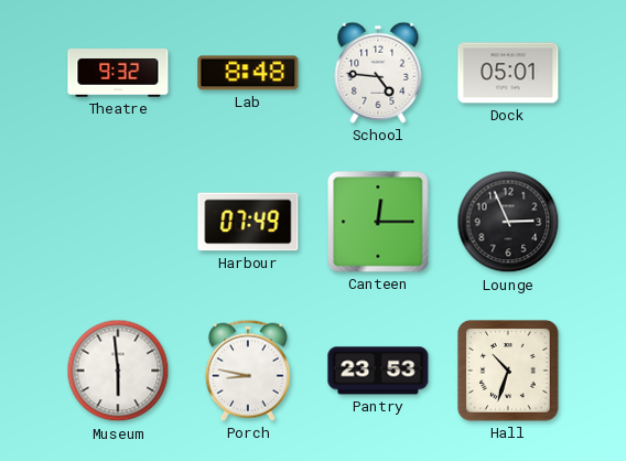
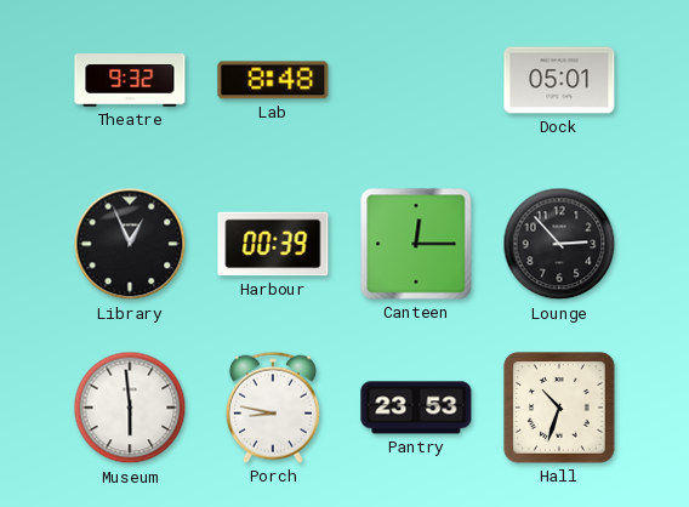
School: 4:46 -> none
Library: none -> 12:56
Harbour: 07:49 -> 00:39
Lounge: 2:56 -> 2:53
